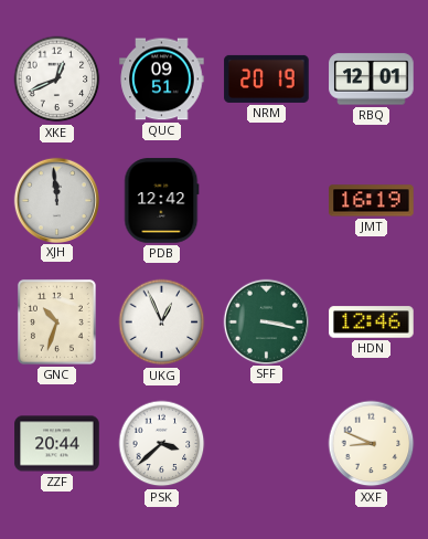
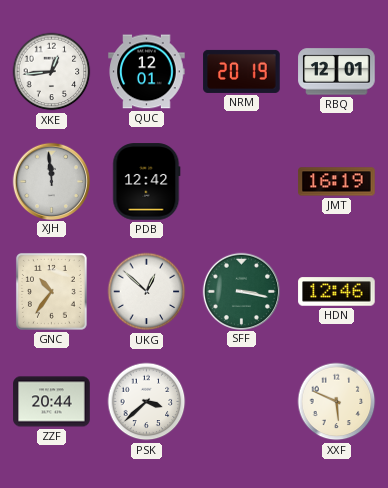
XKE: 12:41 -> 12:44
QUC: 09:51 -> 12:01
GNC: 10:33 -> 10:36
UKG: 12:56 -> 12:52
XXF: 8:49 -> 5:49
